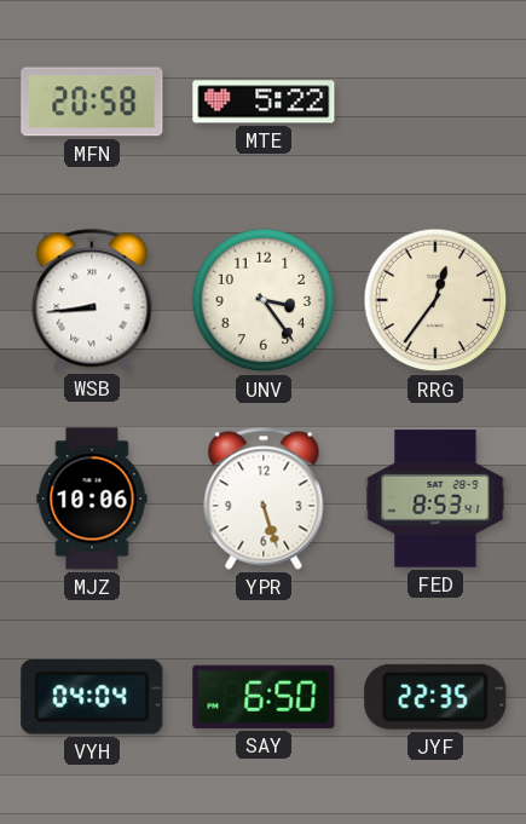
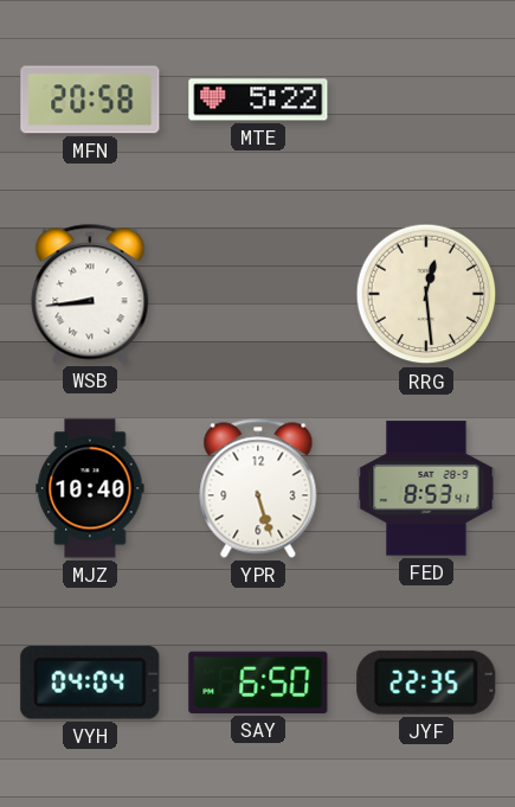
UNV: 3:24 -> none
RRG: 12:36 -> 12:29
MJZ: 10:06 -> 10:40
